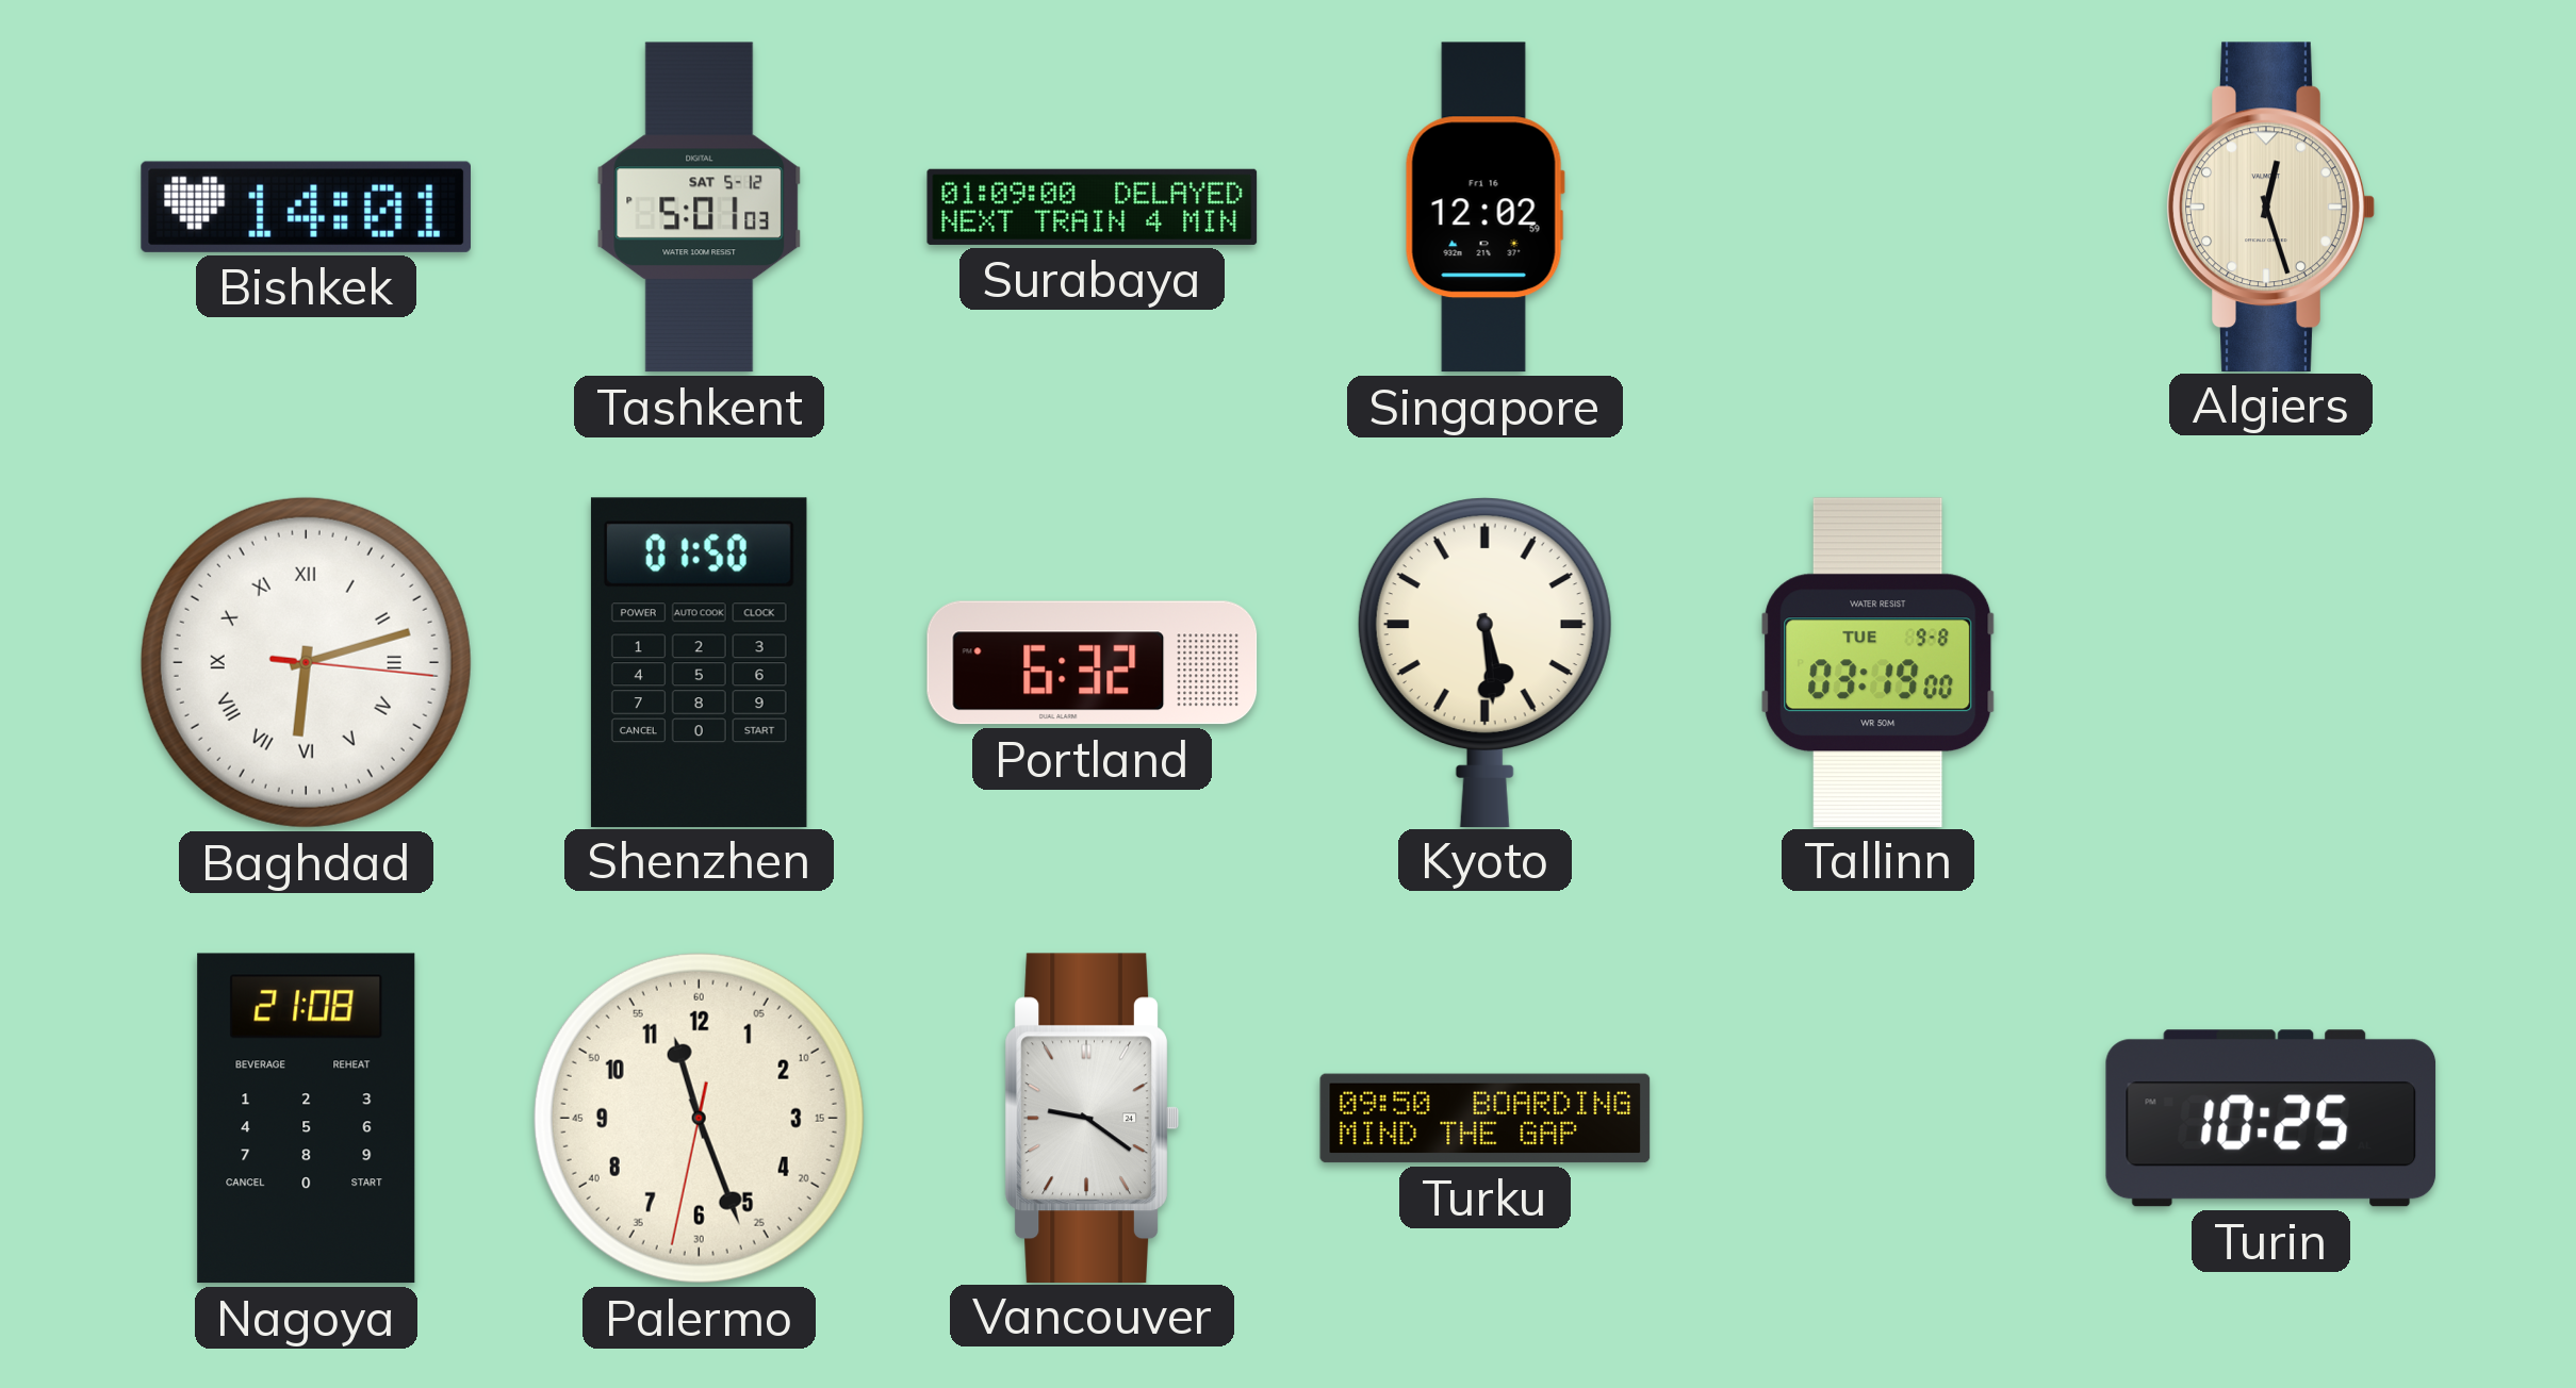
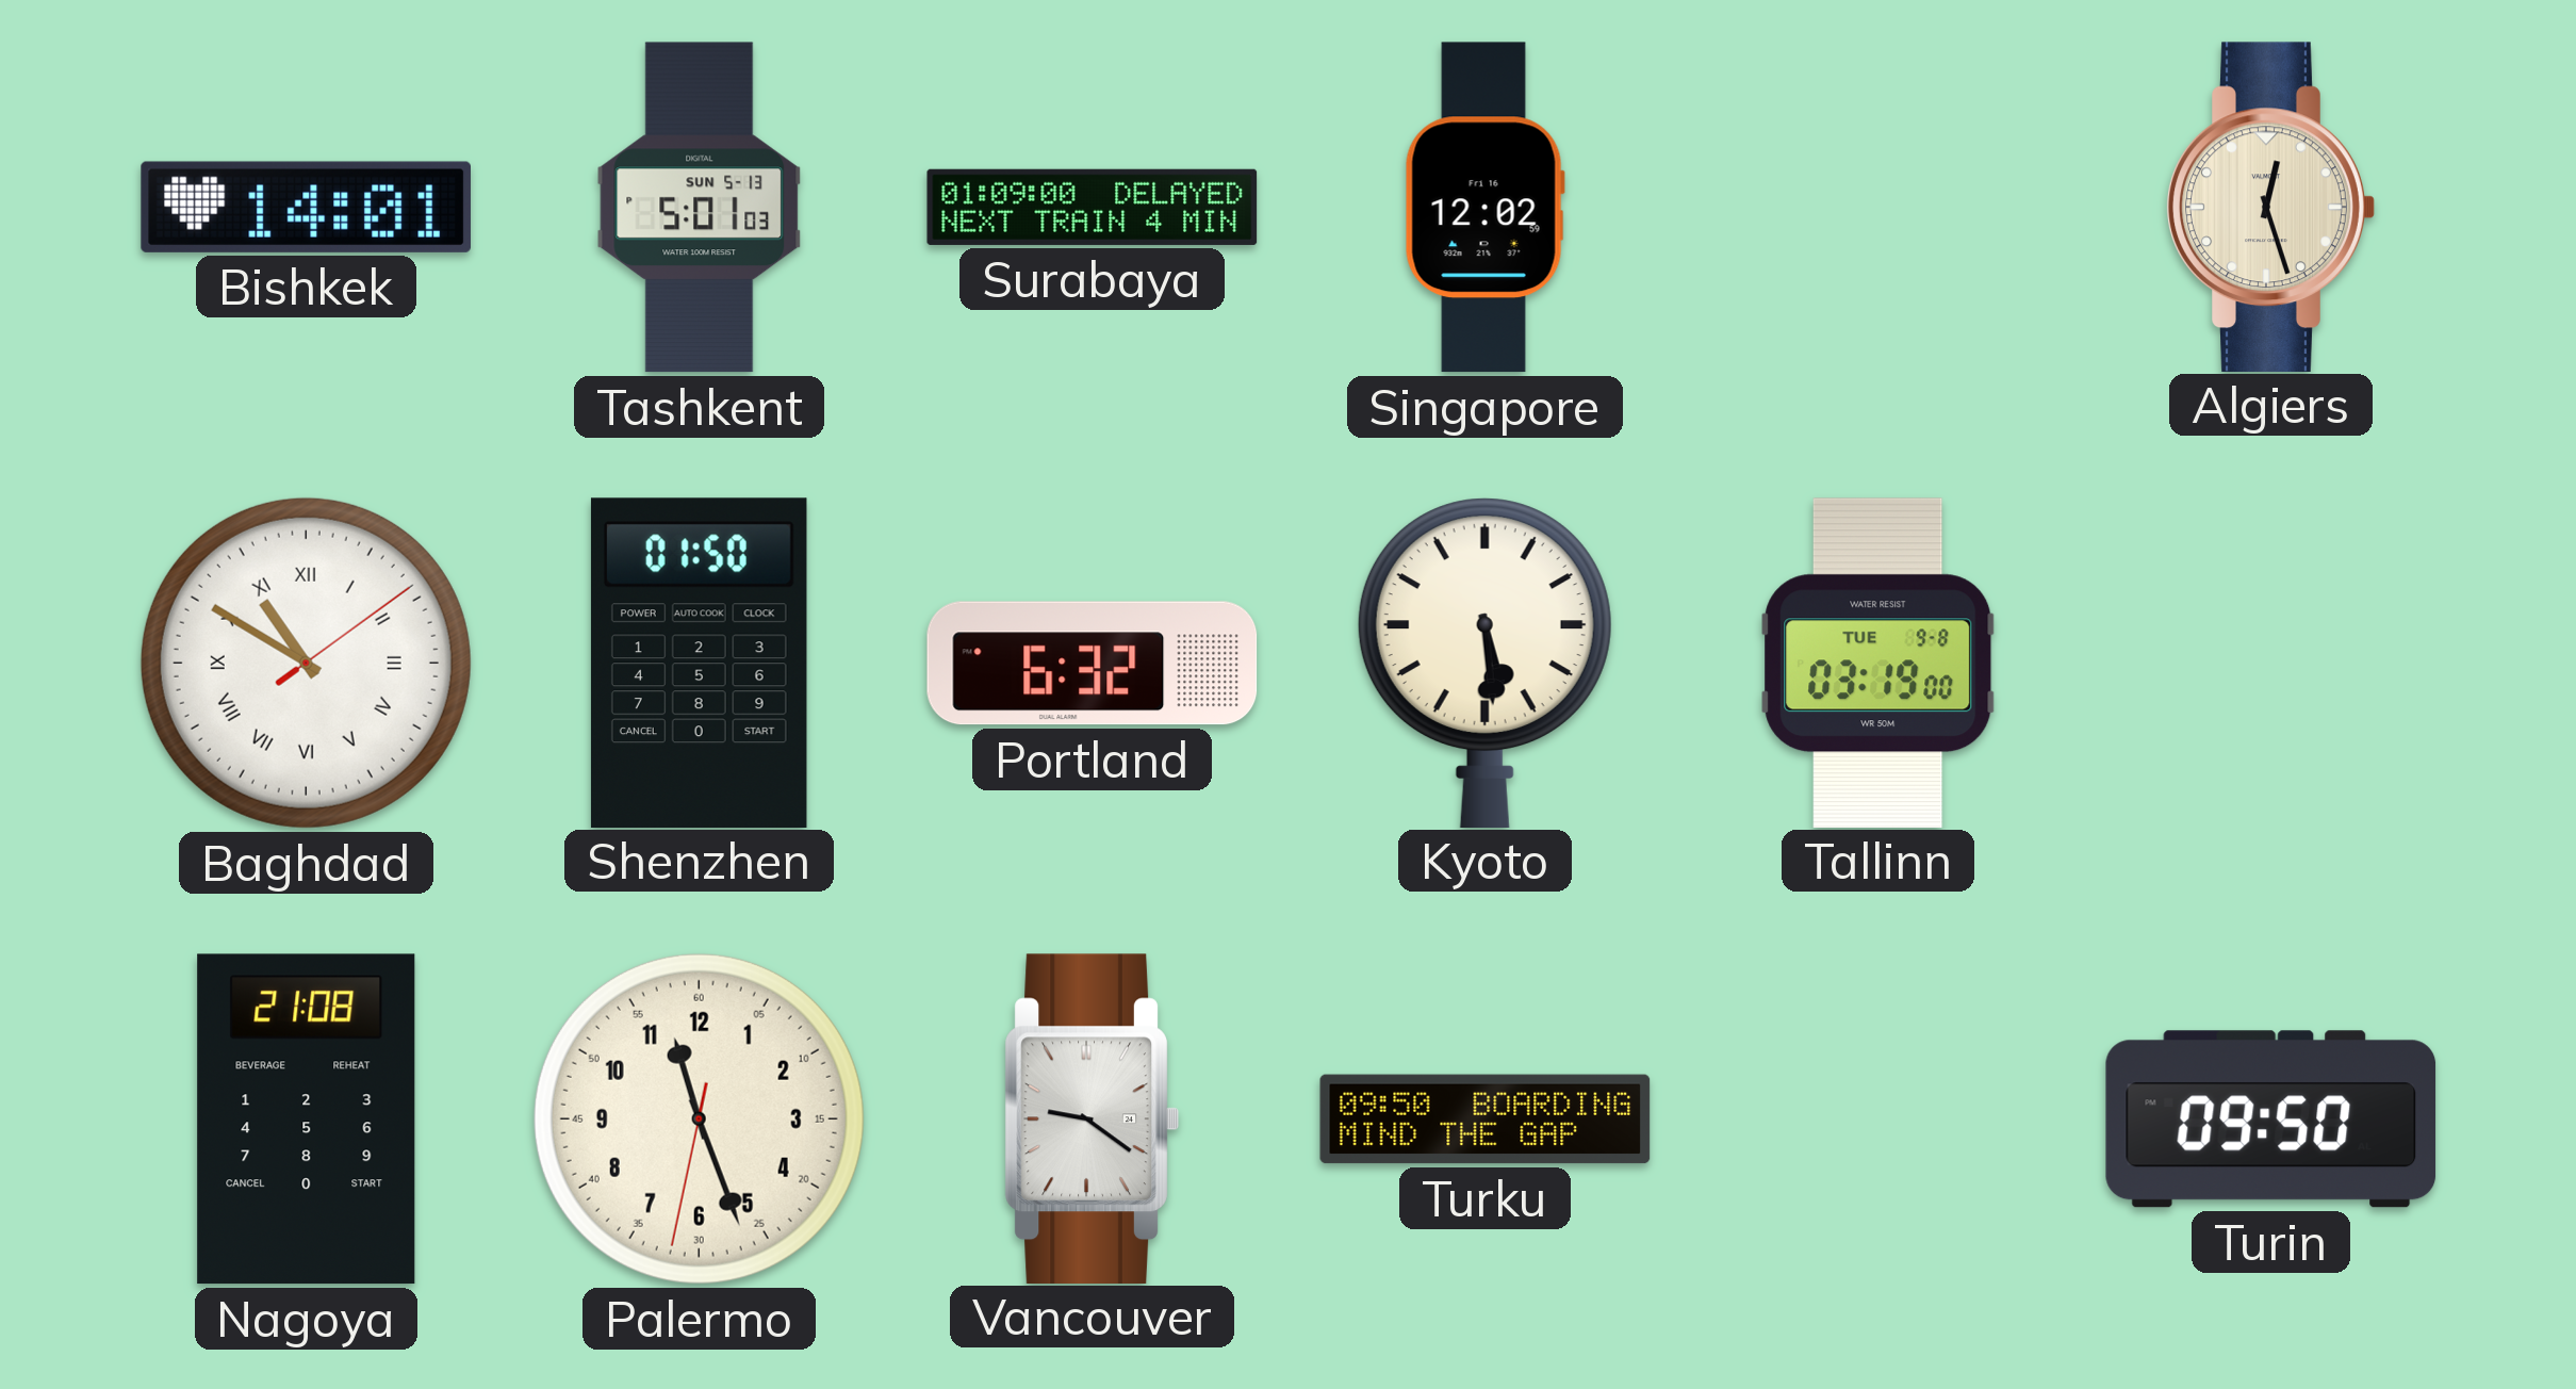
Tashkent date: SAT 5-12 -> SUN 5-13
Baghdad: 6:12 -> 10:50
Turin: 10:25 -> 09:50
